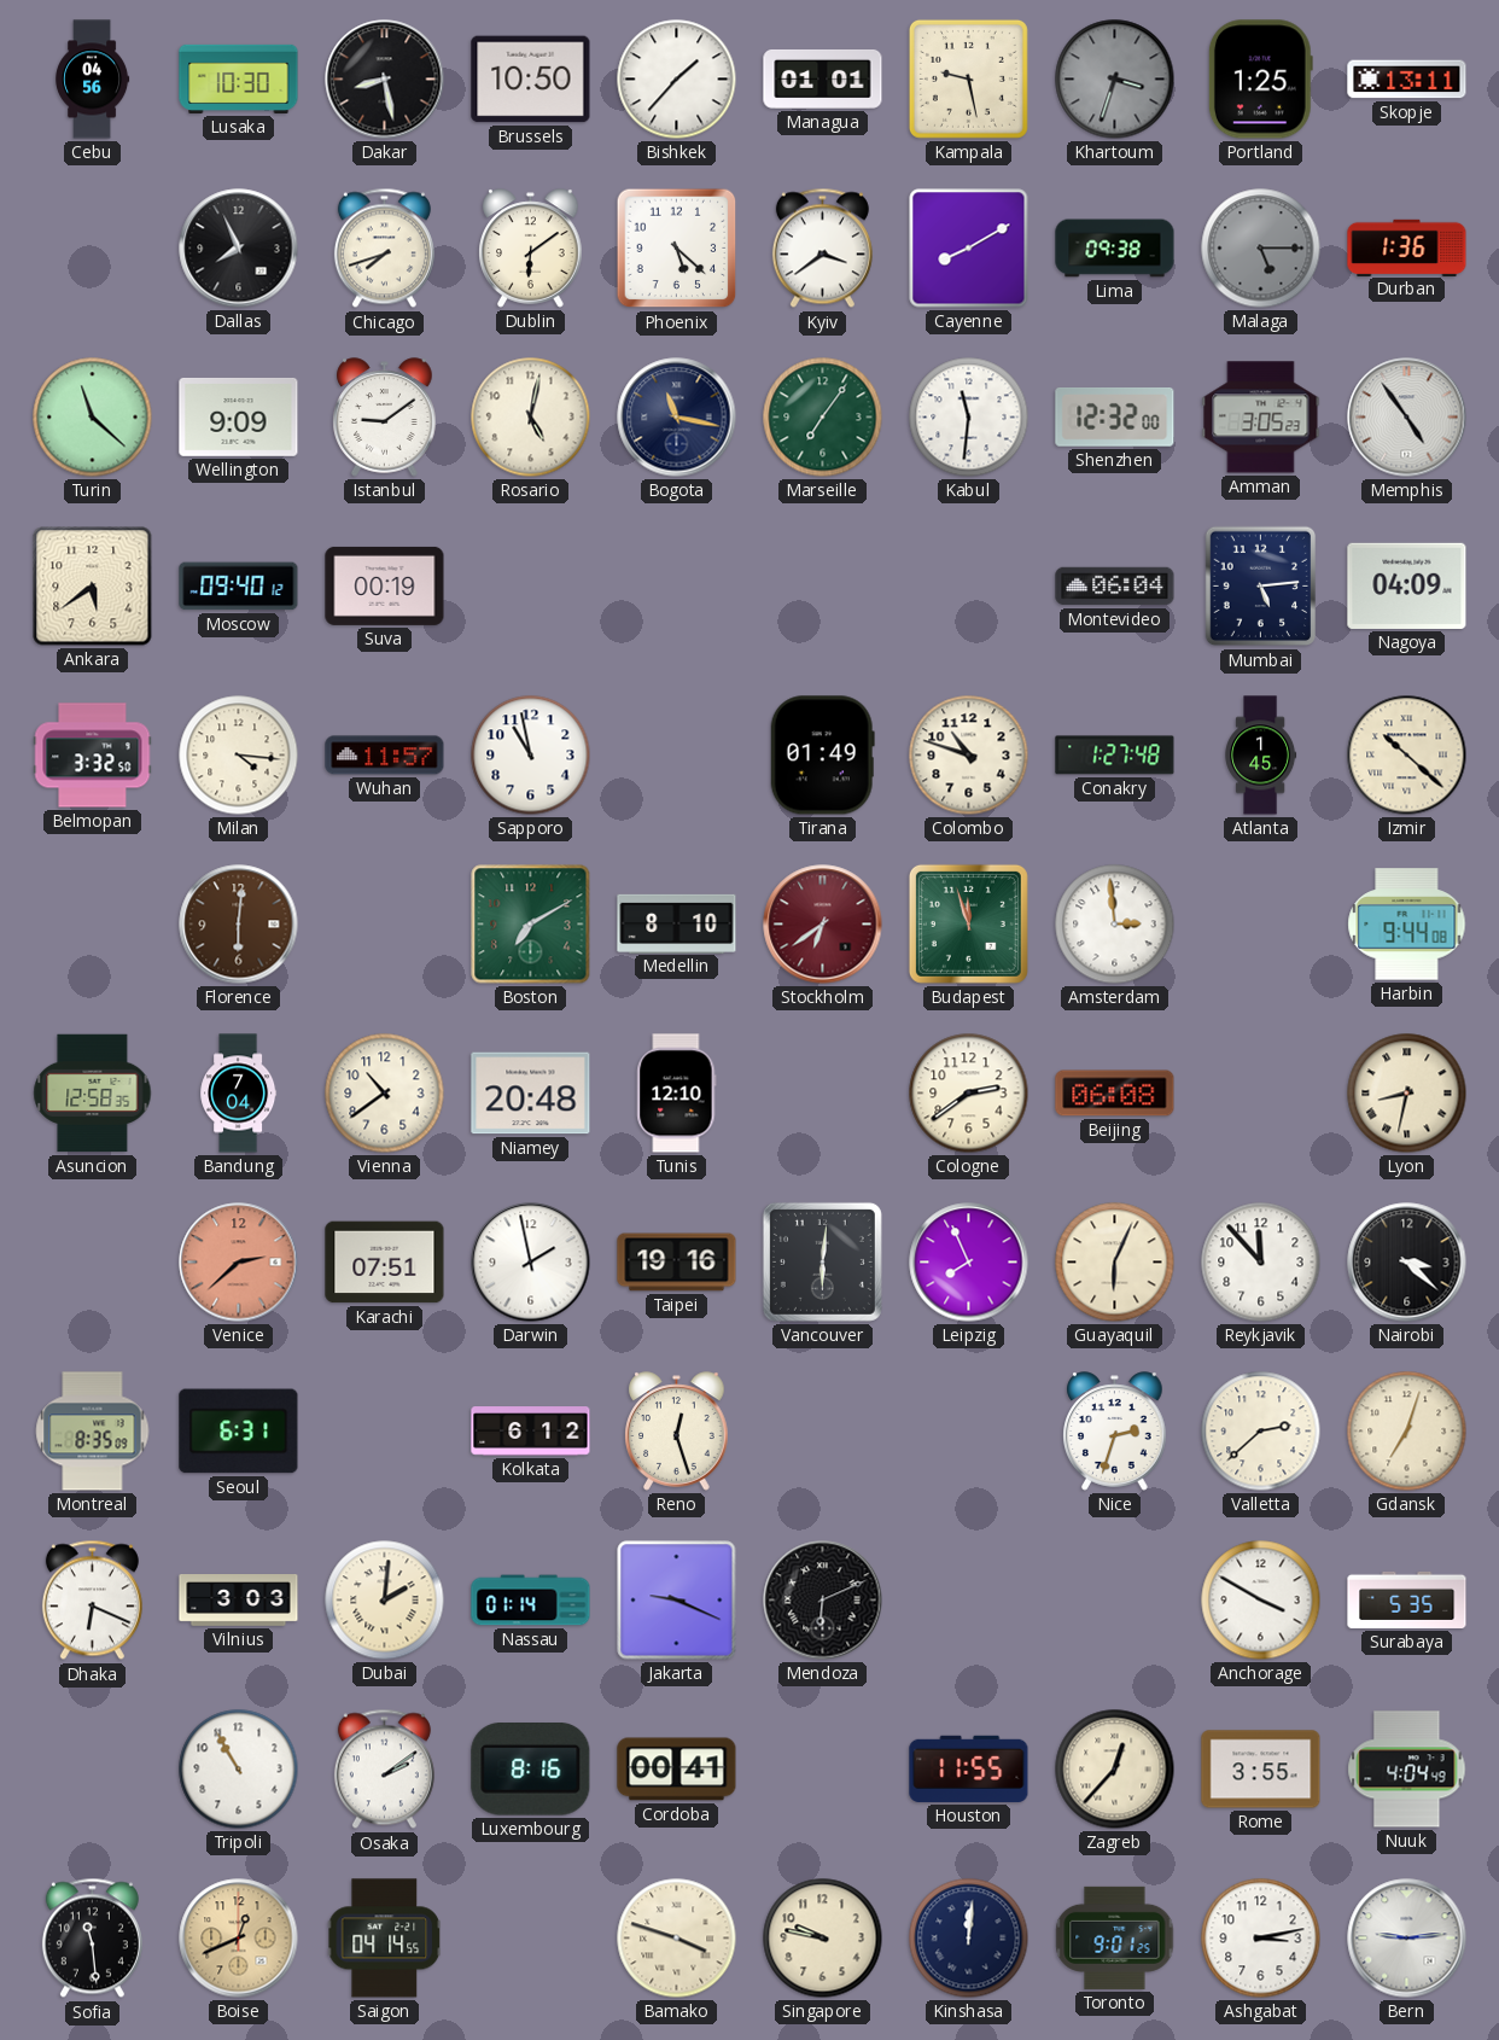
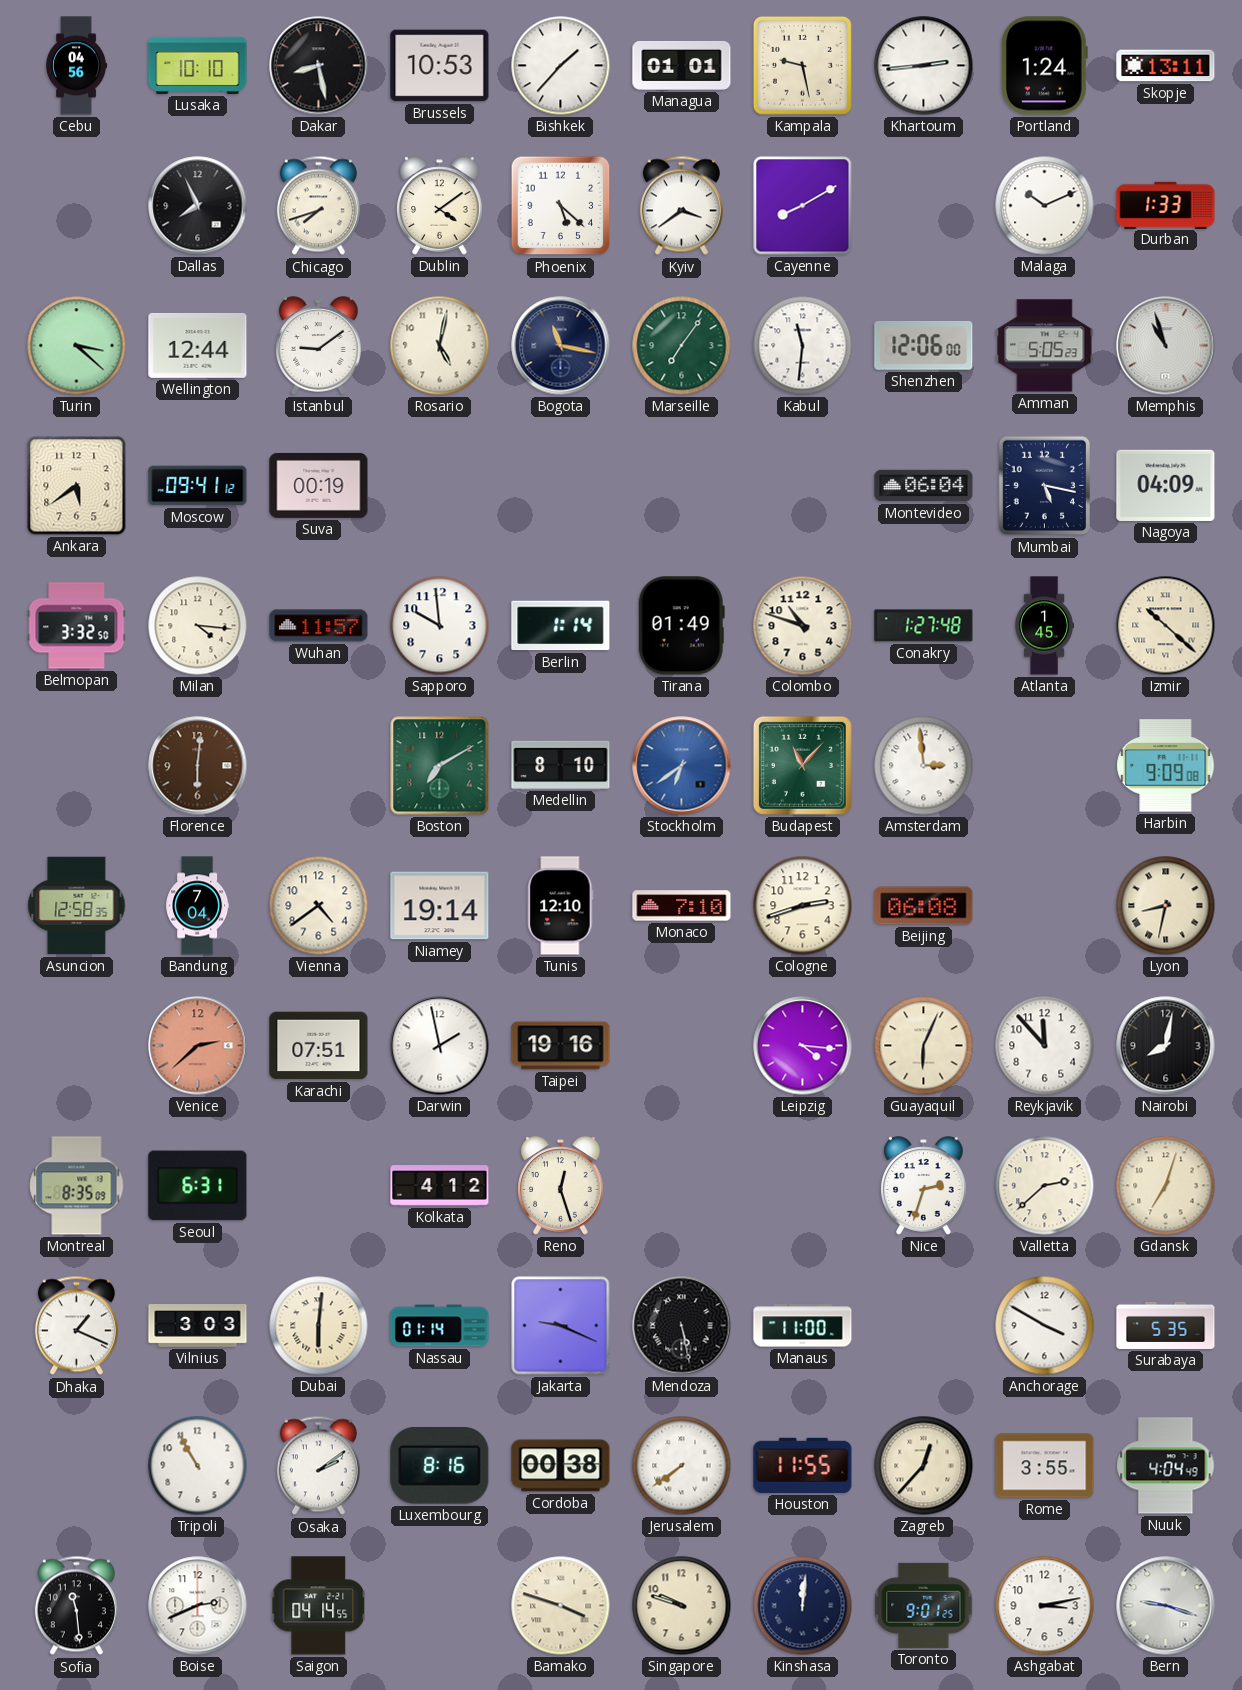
Lusaka: 10:30 -> 10:10
Brussels: 10:50 -> 10:53
Khartoum: 3:33 -> 2:44
Khartoum dial: grey -> white
Portland: 1:25 -> 1:24
Dublin: 6:09 -> 4:09
Lima: 09:38 -> none
Malaga: 5:15 -> 10:11
Malaga dial: grey -> white
Durban: 1:36 -> 1:33
Turin: 11:22 -> 3:22
Wellington: 9:09 -> 12:44
Shenzhen: 12:32 -> 12:06
Amman: 3:05 -> 5:05
Memphis: 4:54 -> 10:57
Moscow: 09:40 -> 09:41
Mumbai: 5:14 -> 5:17
Sapporo: 10:58 -> 9:59
Berlin: none -> 1:14
Stockholm dial: burgundy -> blue
Budapest: 11:57 -> 11:07
Harbin: 9:44 -> 9:09
Vienna: 10:39 -> 4:39
Niamey: 20:48 -> 19:14
Monaco: none -> 7:10
Cologne: 2:39 -> 2:42
Vancouver: 6:01 -> none
Leipzig: 7:56 -> 4:16
Nairobi: 3:22 -> 8:02
Kolkata: 6:12 -> 4:12
Dhaka: 6:19 -> 1:19
Dubai: 2:01 -> 6:01
Mendoza: 6:11 -> 5:28
Manaus: none -> 11:00
Cordoba: 00:41 -> 00:38
Jerusalem: none -> 7:39
Boise: 12:41 -> 2:41
Boise dial: champagne -> white
Singapore: 9:47 -> 9:48
Bern: 9:14 -> 9:18
